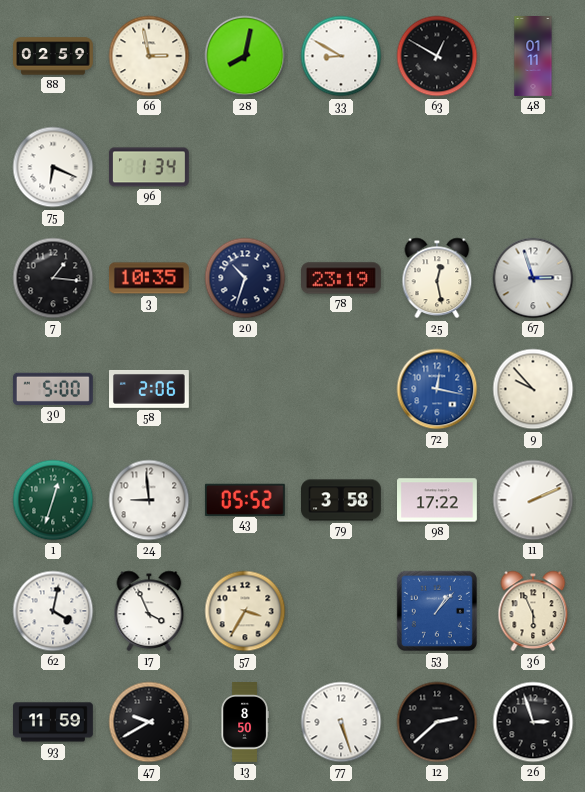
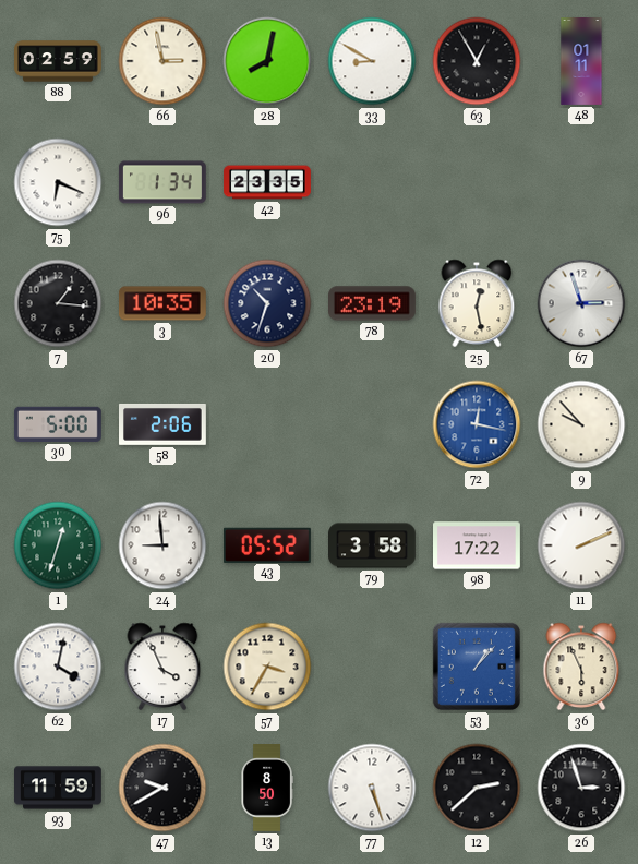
63: 12:50 -> 12:55
42: none -> 23:35
